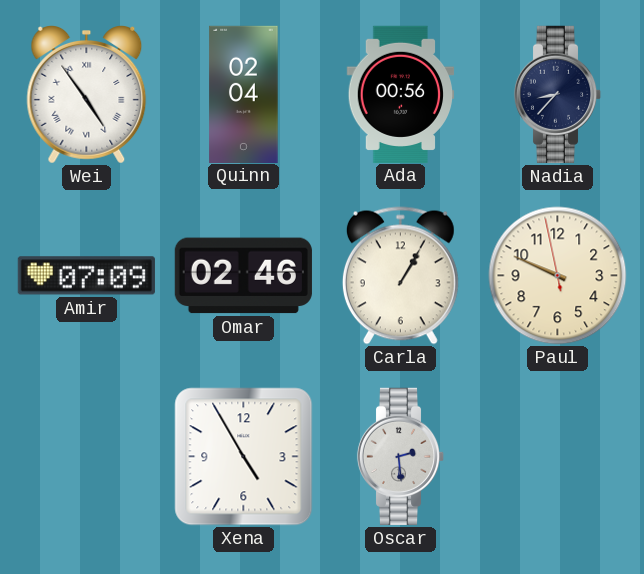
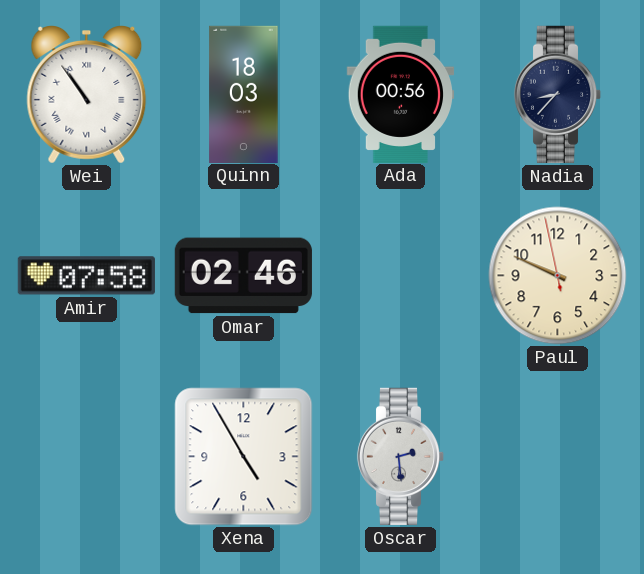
Wei: 4:54 -> 10:54
Quinn: 02:04 -> 18:03
Amir: 07:09 -> 07:58
Carla: 1:05 -> none
